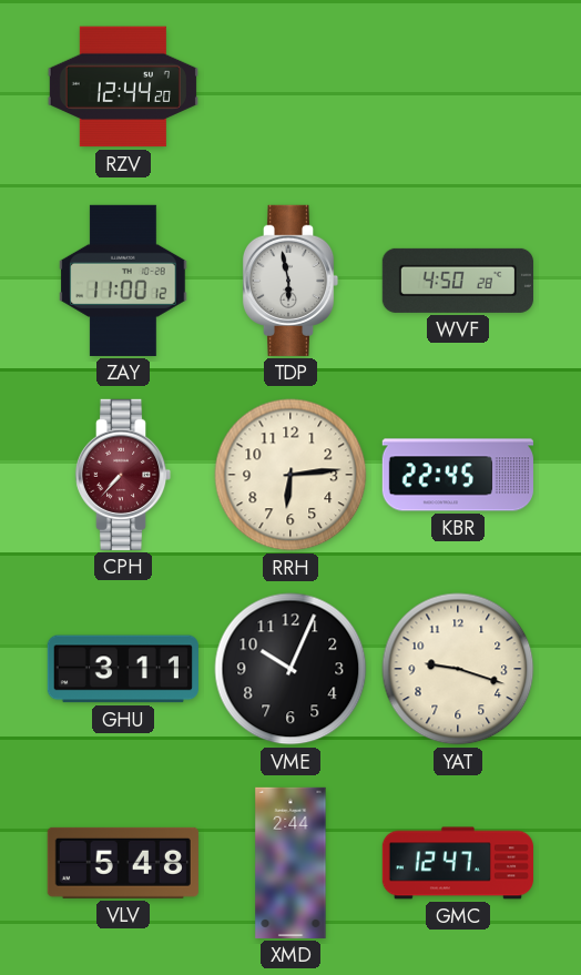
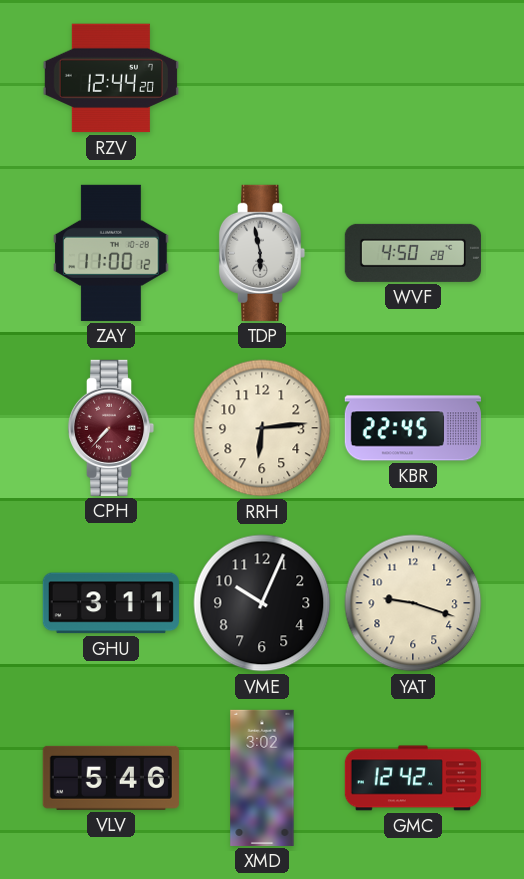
VLV: 5:48 -> 5:46
XMD: 2:44 -> 3:02
GMC: 12:47 -> 12:42
